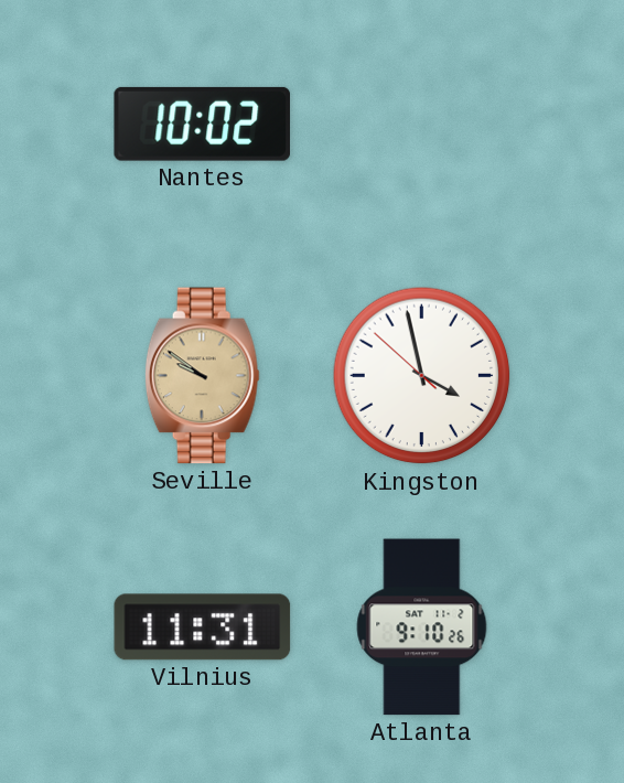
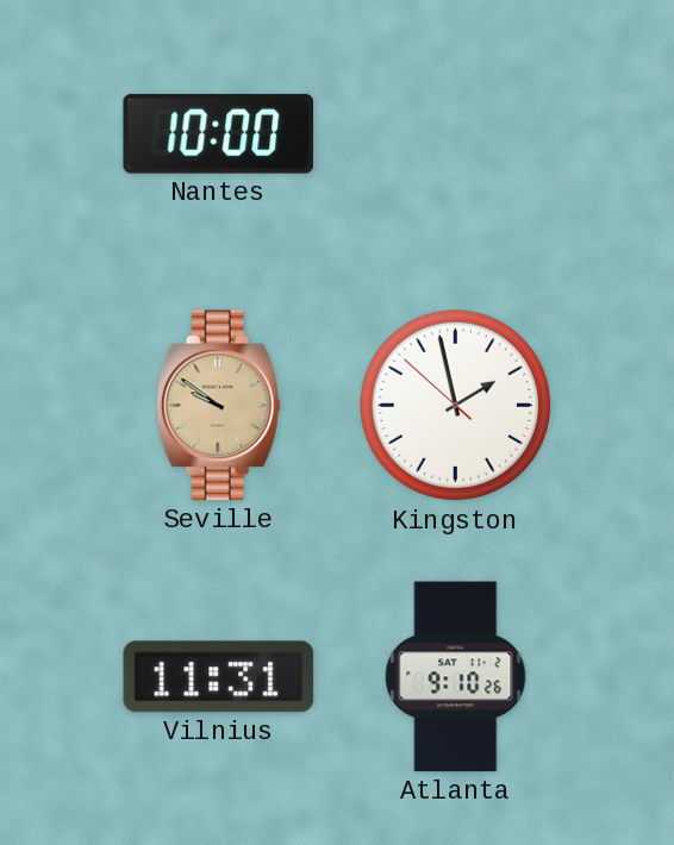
Nantes: 10:02 -> 10:00
Kingston: 3:57 -> 1:57
